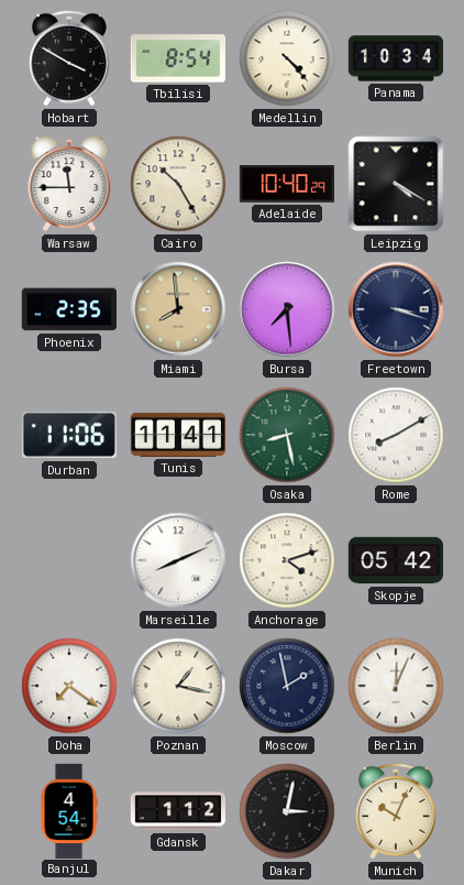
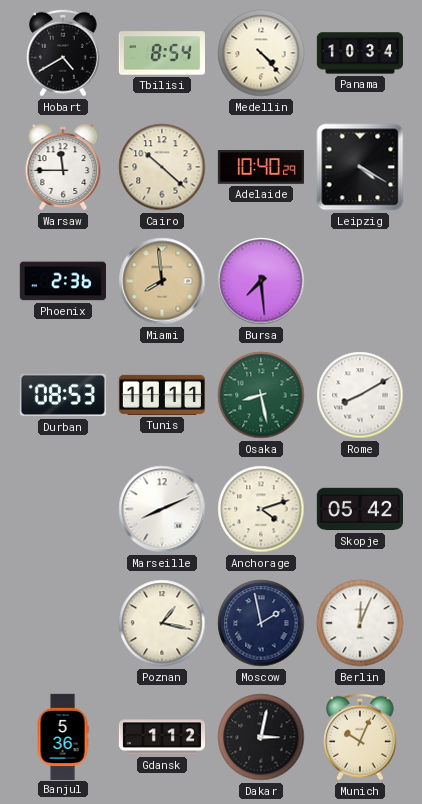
Hobart: 3:50 -> 4:40
Cairo: 10:25 -> 10:22
Phoenix: 2:35 -> 2:36
Freetown: 3:18 -> none
Durban: 11:06 -> 08:53
Tunis: 11:41 -> 11:11
Doha: 7:21 -> none
Banjul: 4:54 -> 5:36
